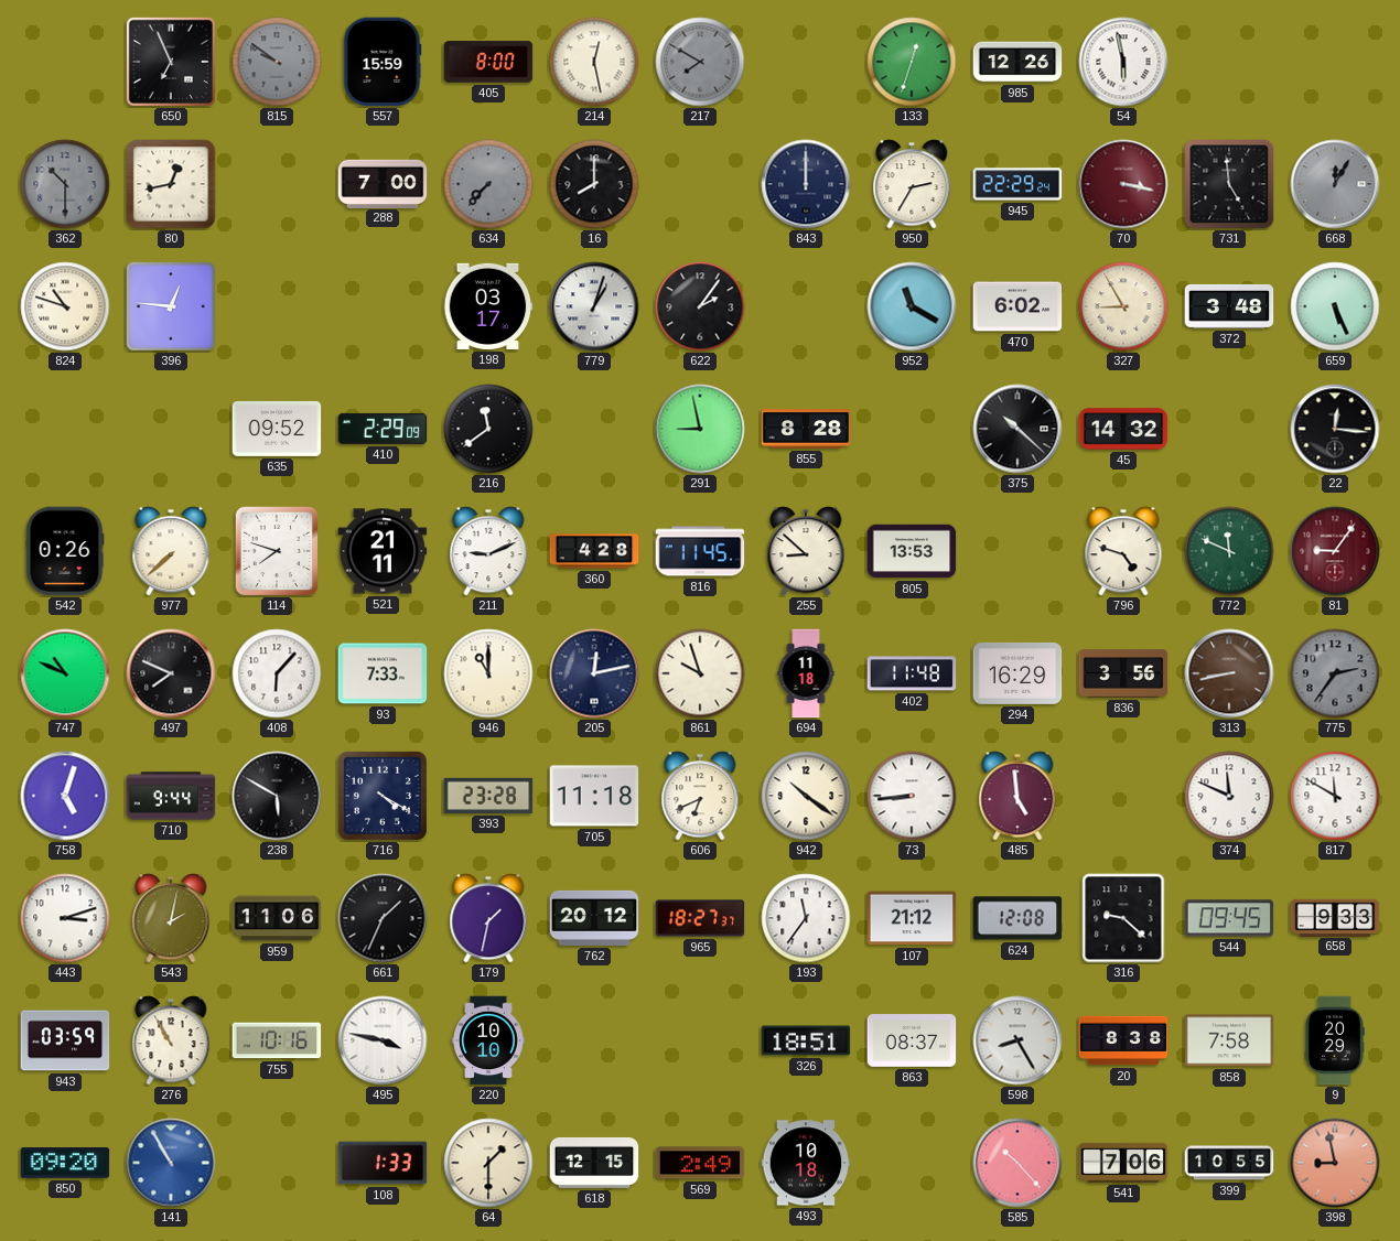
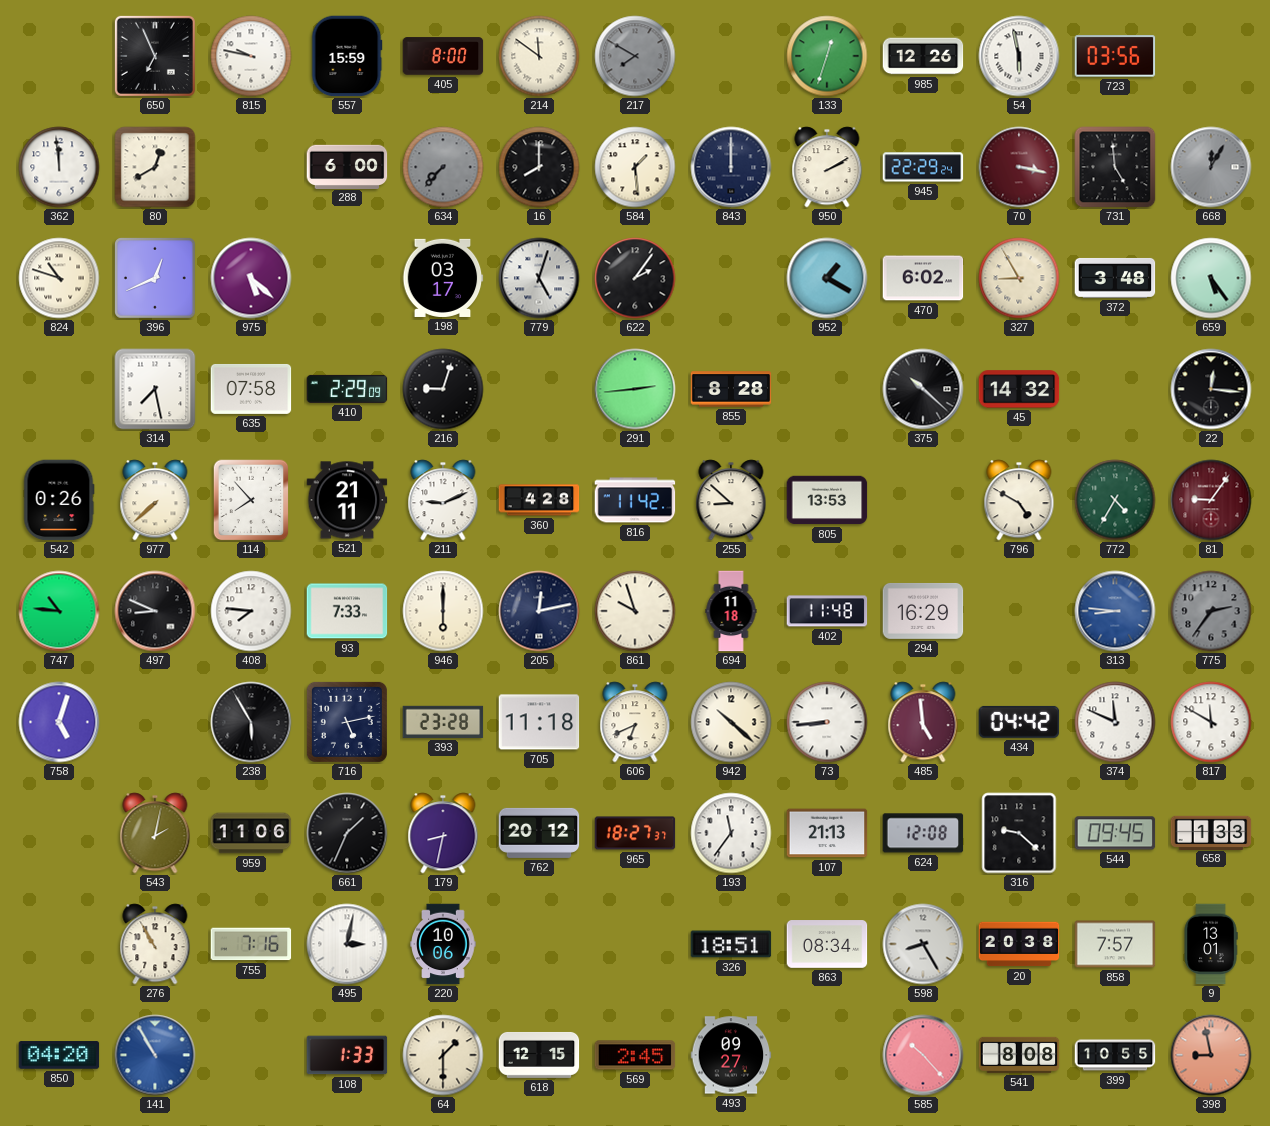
815: 9:51 -> 9:47
815 dial: grey -> white
214: 12:28 -> 11:51
723: none -> 03:56
362: 10:30 -> 11:59
362 dial: grey -> white
80: 12:43 -> 12:40
288: 7:00 -> 6:00
584: none -> 1:29
950: 2:35 -> 2:10
396: 12:46 -> 12:41
975: none -> 5:22
779: 1:03 -> 5:03
952: 11:20 -> 1:20
659: 5:26 -> 5:24
314: none -> 7:28
635: 09:52 -> 07:58
216: 11:39 -> 9:03
291: 8:58 -> 2:44
114: 7:48 -> 7:53
816: 11:45 -> 11:42
796: 4:48 -> 4:50
772: 11:49 -> 4:35
747: 10:49 -> 10:46
497: 7:49 -> 8:49
408: 6:07 -> 7:46
946: 11:00 -> 6:00
836: 3:56 -> none
313: 8:43 -> 8:46
313 dial: brown -> blue
710: 9:44 -> none
238: 5:50 -> 5:55
716: 4:20 -> 5:13
942: 10:21 -> 10:22
434: none -> 04:42
443: 3:12 -> none
179: 1:32 -> 8:32
107: 21:12 -> 21:13
658: 9:33 -> 1:33
943: 03:59 -> none
755: 10:16 -> 7:16
495: 3:47 -> 3:02
220: 10:10 -> 10:06
863: 08:37 -> 08:34
20: 8:38 -> 20:38
858: 7:58 -> 7:57
9: 20:29 -> 13:01
850: 09:20 -> 04:20
569: 2:49 -> 2:45
493: 10:18 -> 09:27
541: 7:06 -> 8:08
